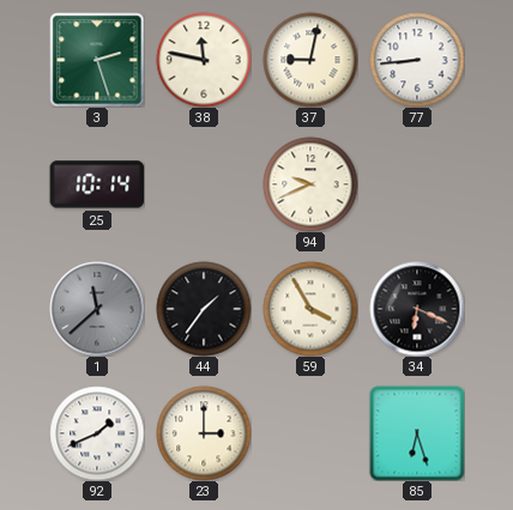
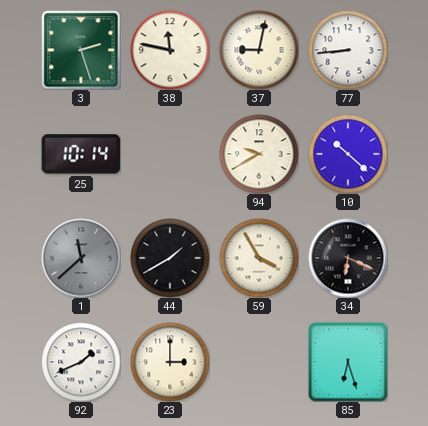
94: 9:41 -> 9:40
10: none -> 10:22
44: 1:36 -> 1:40
